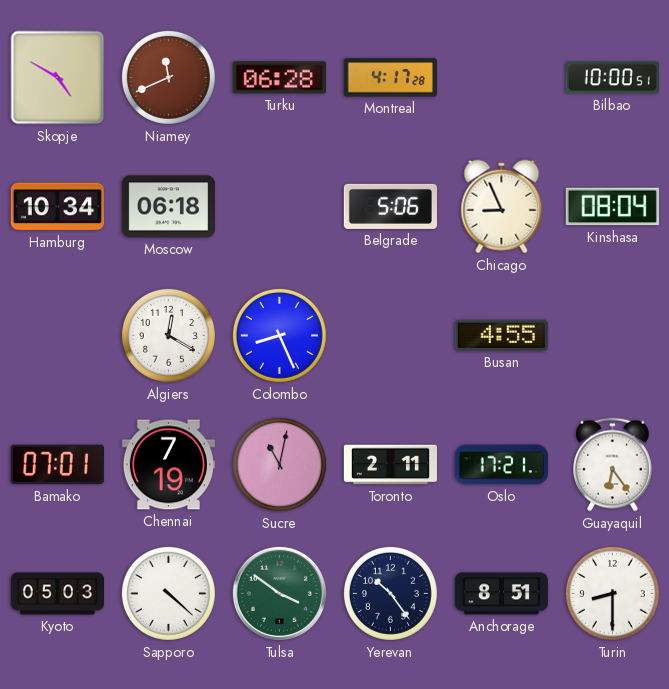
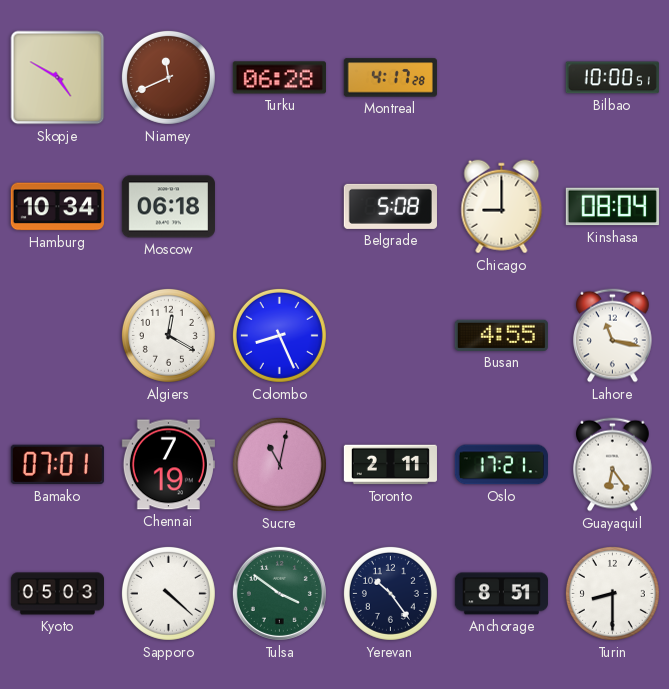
Belgrade: 5:06 -> 5:08
Chicago: 8:56 -> 9:00
Lahore: none -> 11:17
